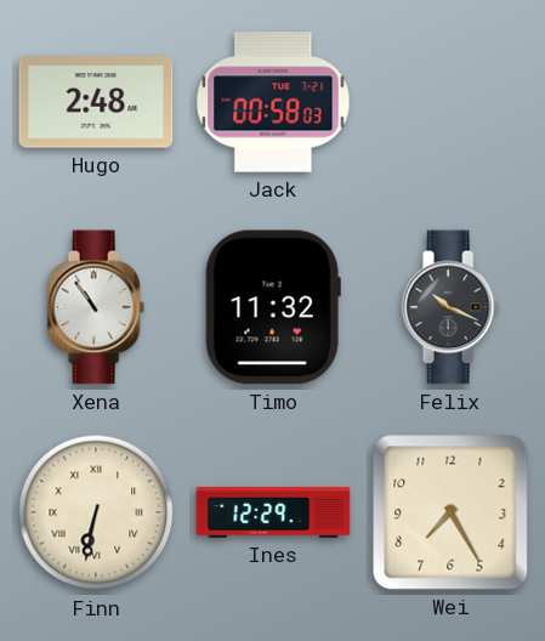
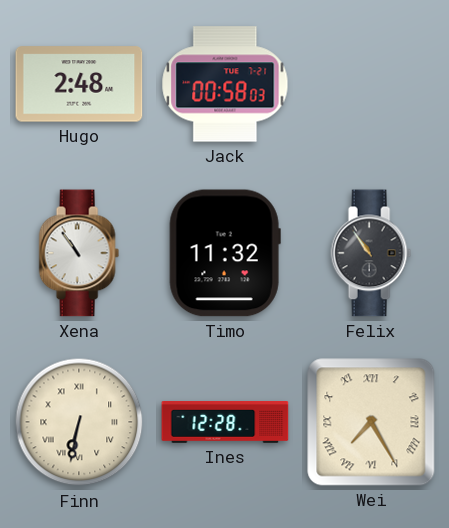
Felix: 10:19 -> 10:54
Ines: 12:29 -> 12:28
Wei numerals: Arabic -> Roman
